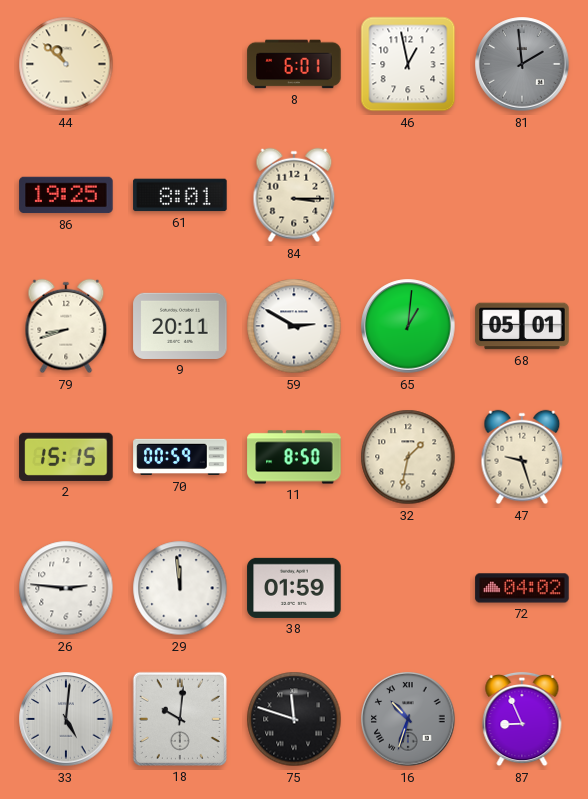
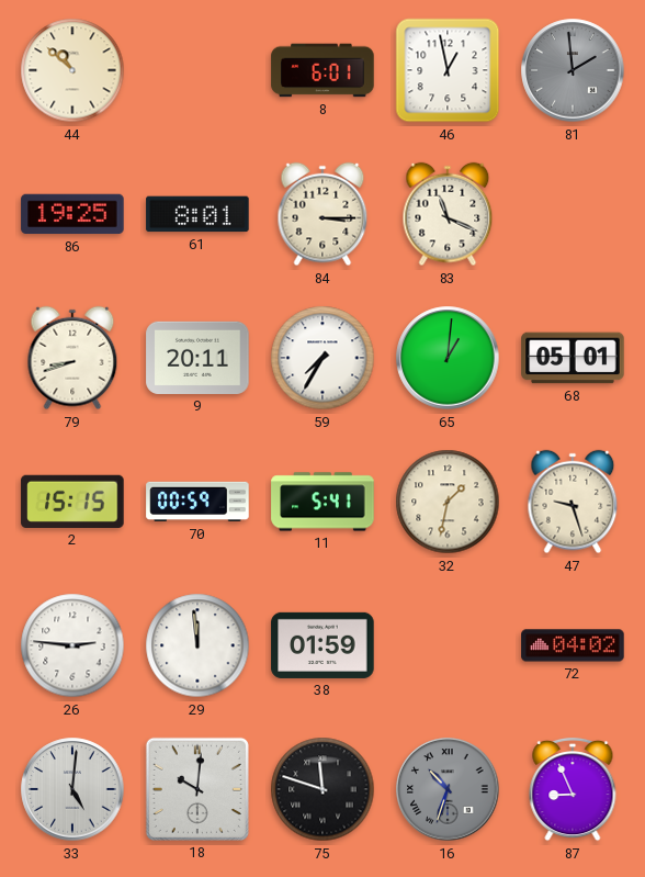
83: none -> 11:19
59: 2:50 -> 7:35
11: 8:50 -> 5:41
